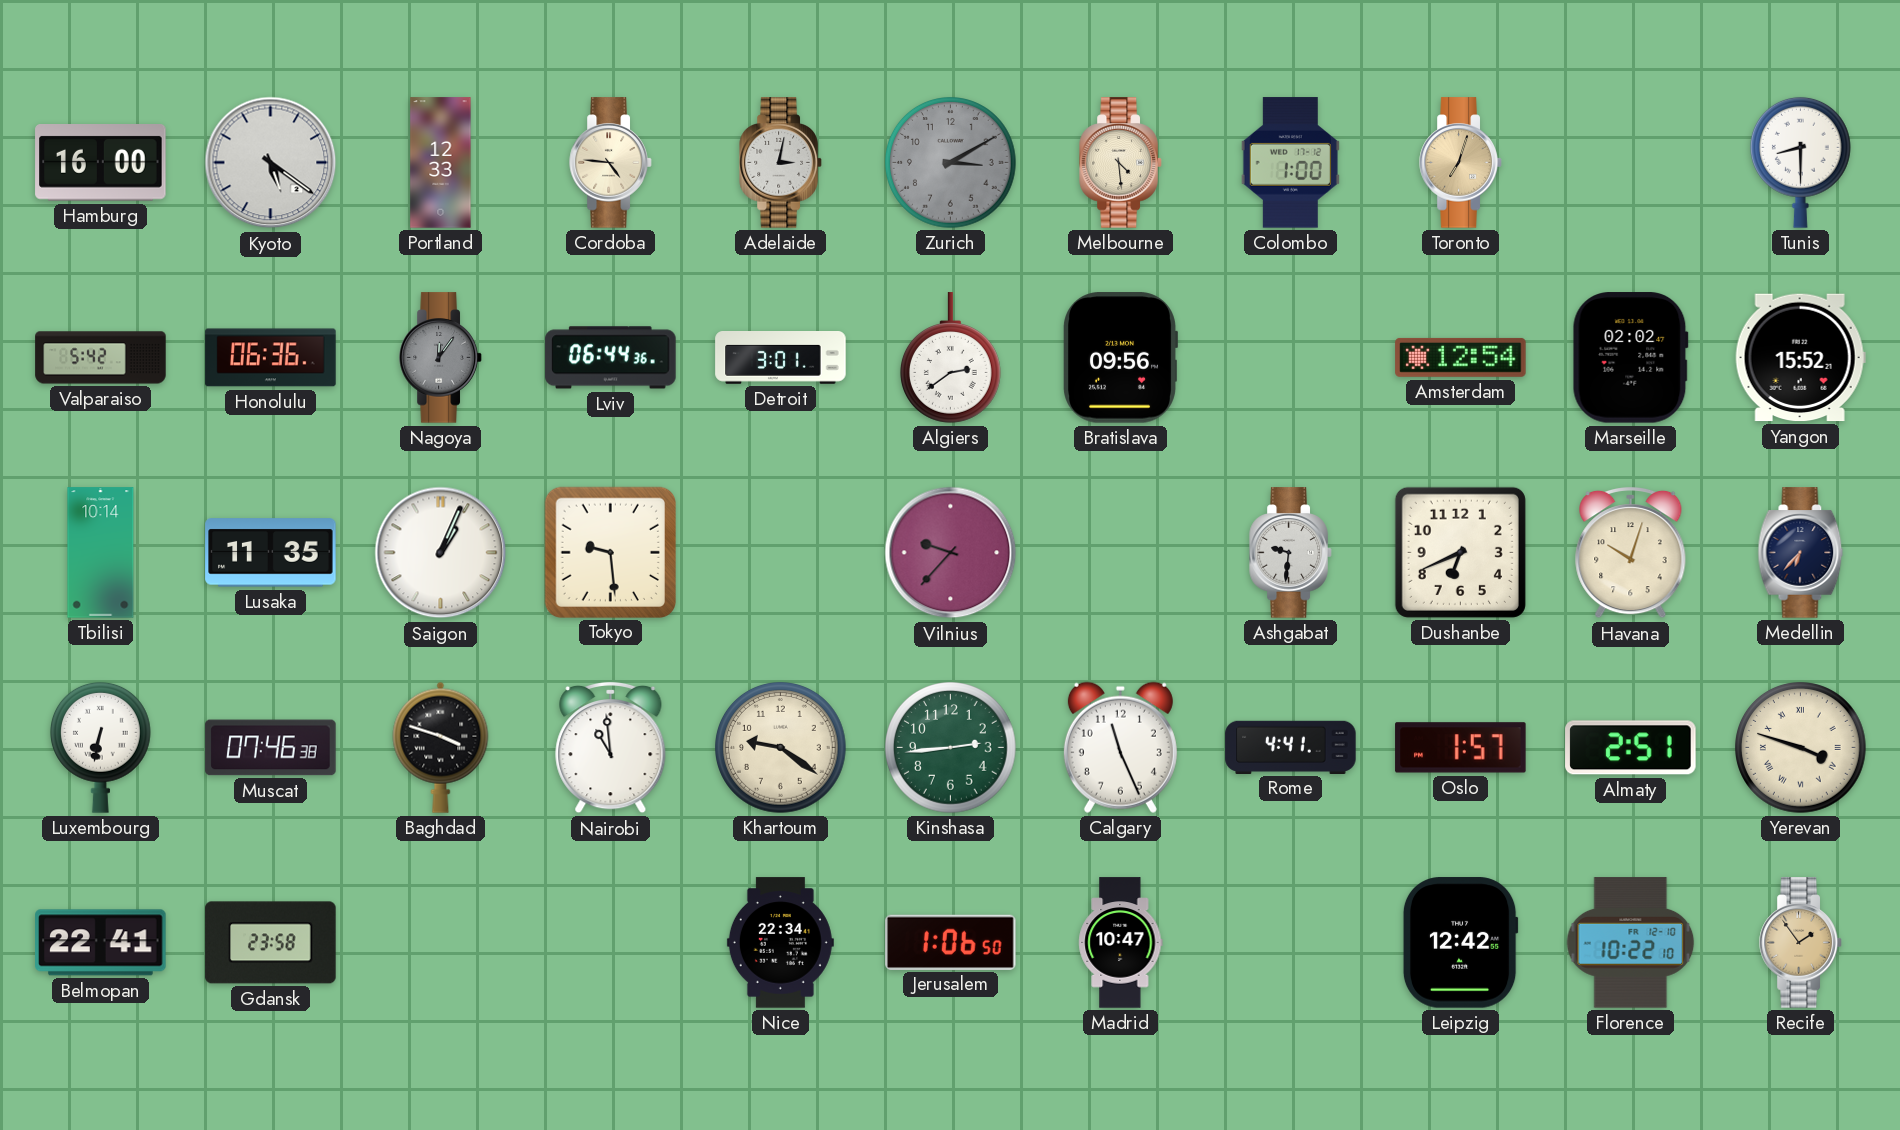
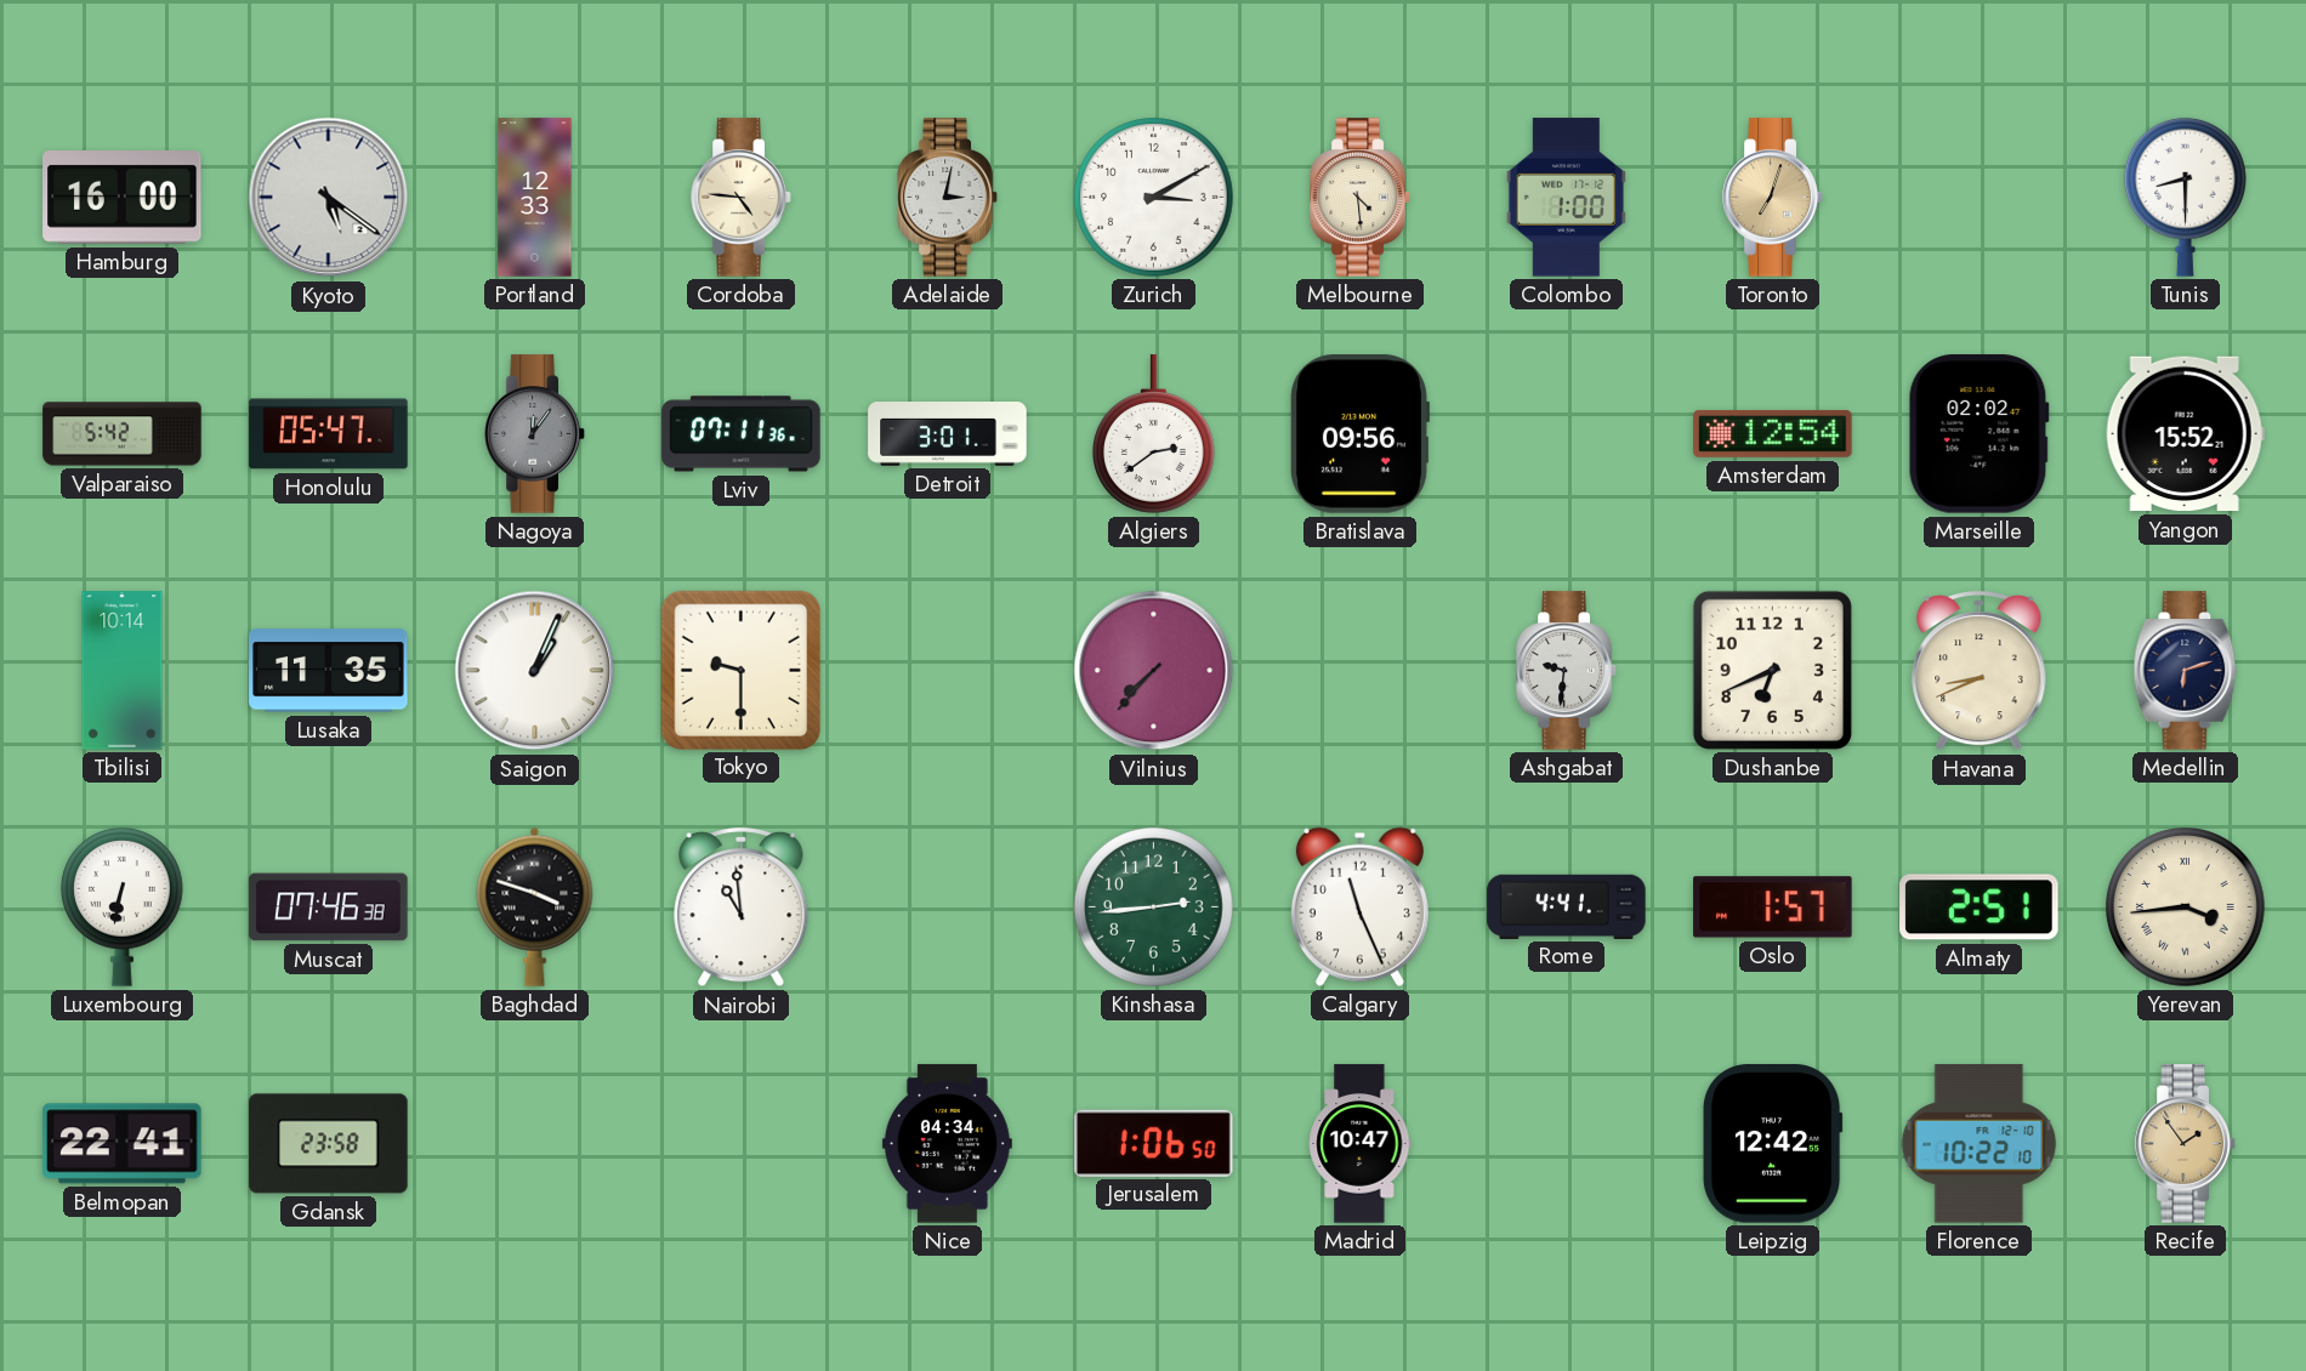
Zurich dial: grey -> white
Honolulu: 06:36 -> 05:47
Lviv: 06:44 -> 07:11
Tokyo: 9:29 -> 9:30
Vilnius: 9:37 -> 7:37
Havana: 10:03 -> 8:41
Medellin: 6:37 -> 6:12
Khartoum: 9:21 -> none
Yerevan: 3:48 -> 3:44
Nice: 22:34 -> 04:34
